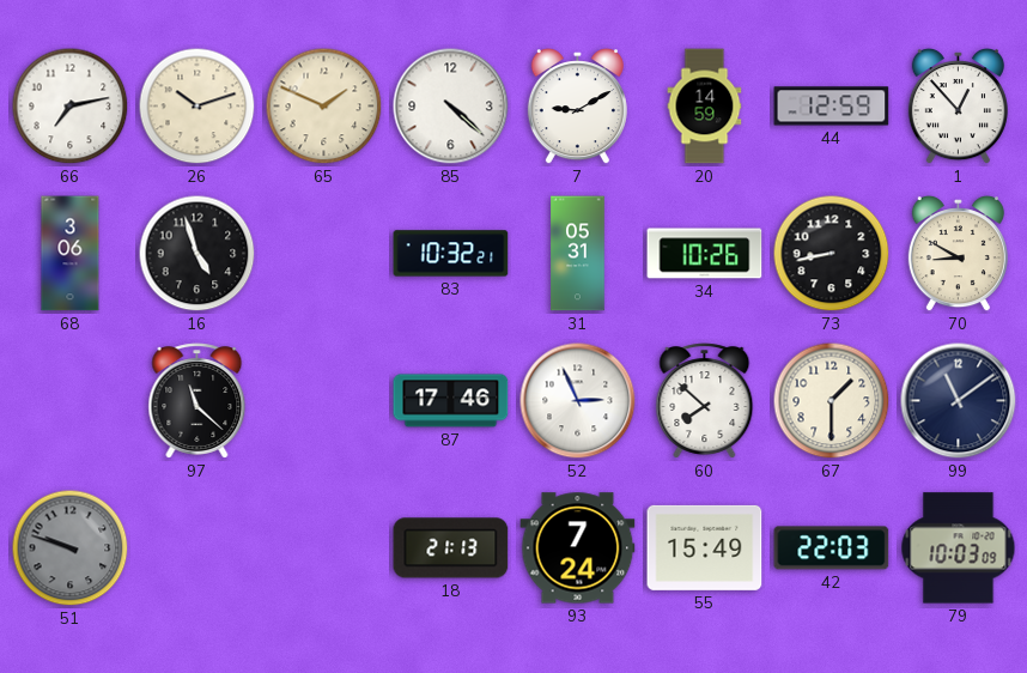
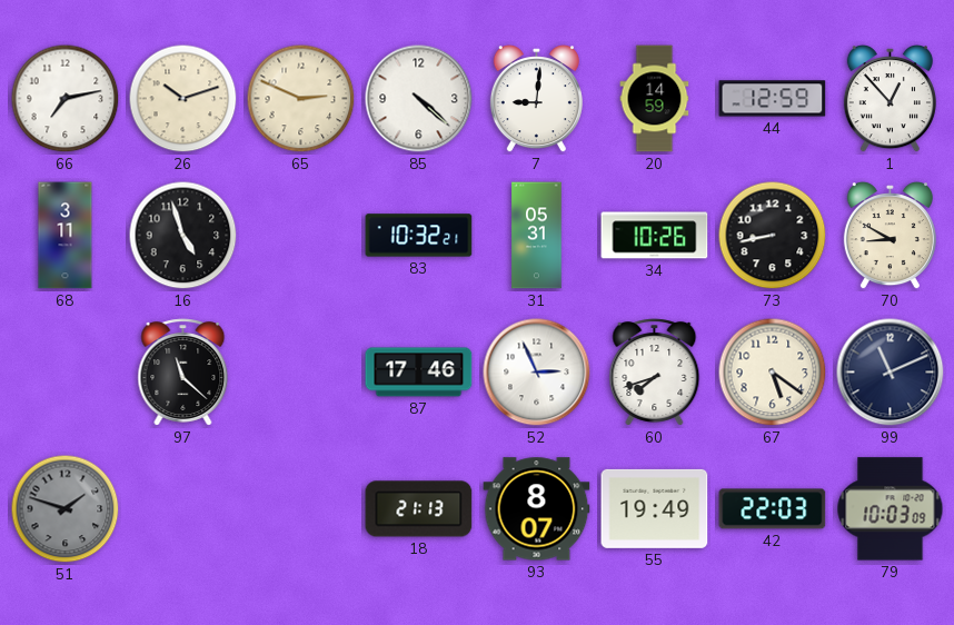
65: 1:49 -> 2:49
7: 9:10 -> 9:01
68: 3:06 -> 3:11
60: 7:52 -> 7:42
67: 1:30 -> 5:21
99: 11:09 -> 11:11
51: 9:48 -> 1:48
93: 7:24 -> 8:07
55: 15:49 -> 19:49
